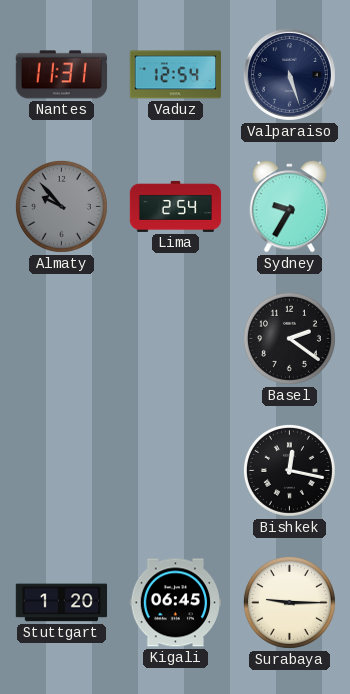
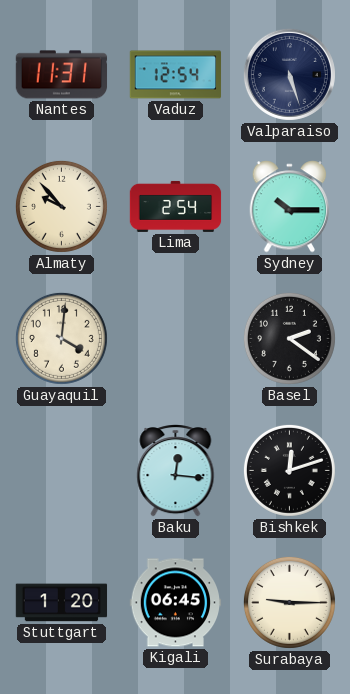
Almaty dial: grey -> cream
Sydney: 9:35 -> 10:15
Guayaquil: none -> 4:01
Baku: none -> 12:16
Bishkek: 12:17 -> 12:12
